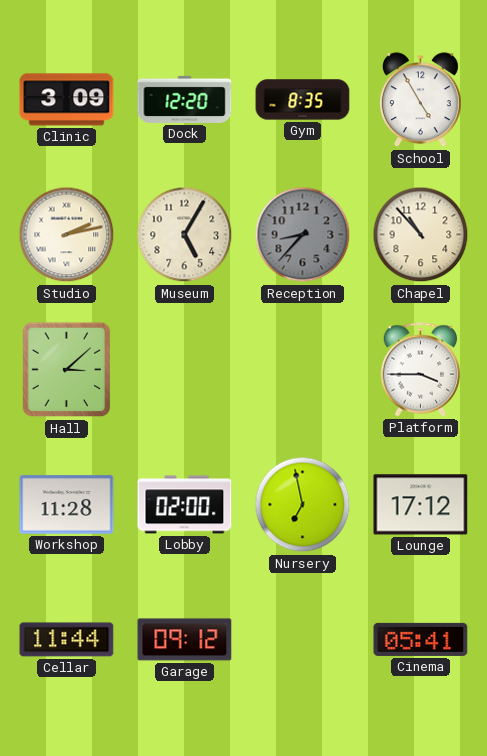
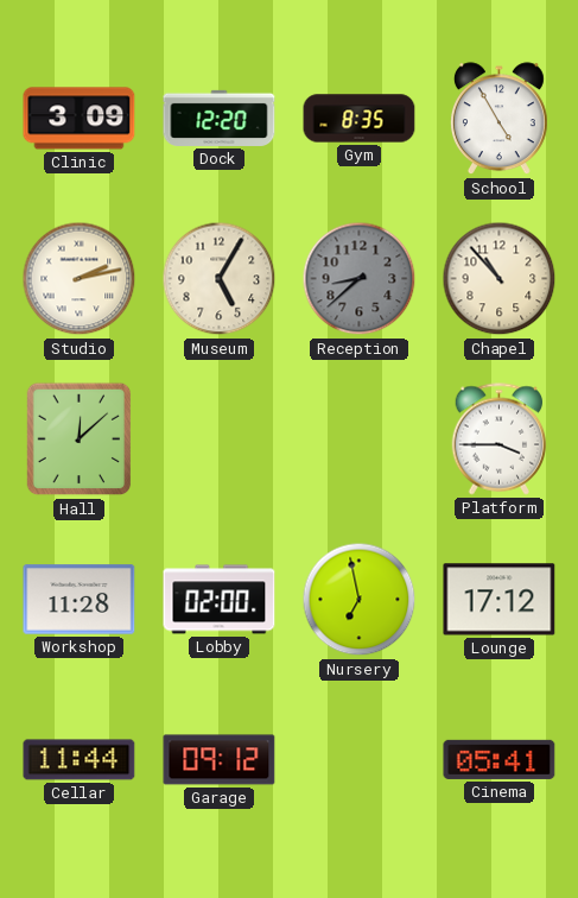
Reception: 8:37 -> 8:38
Hall: 3:08 -> 12:08
